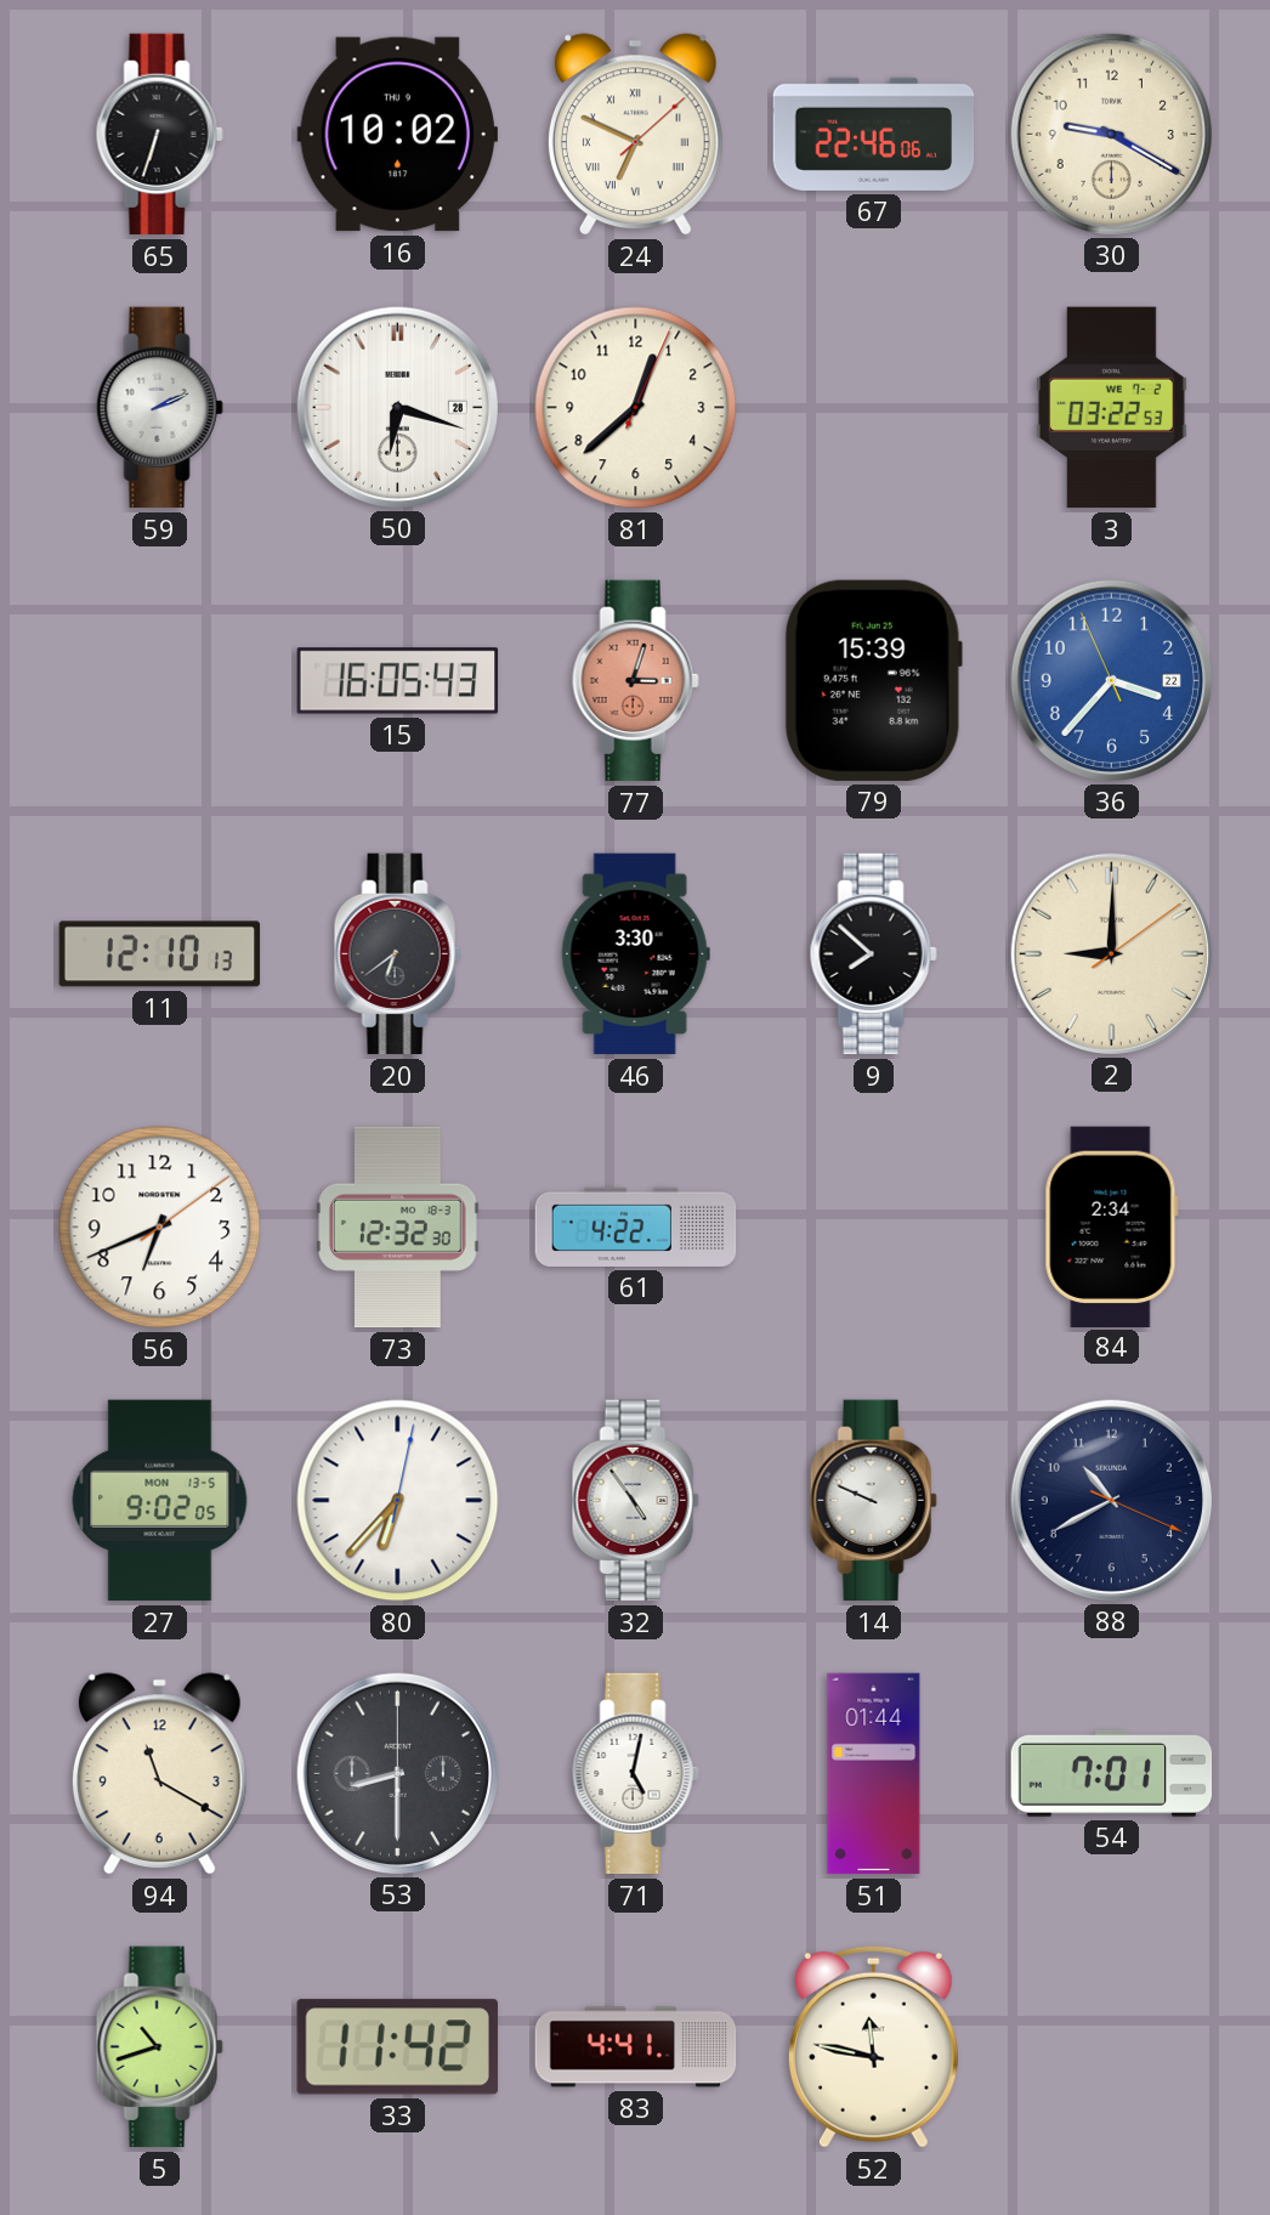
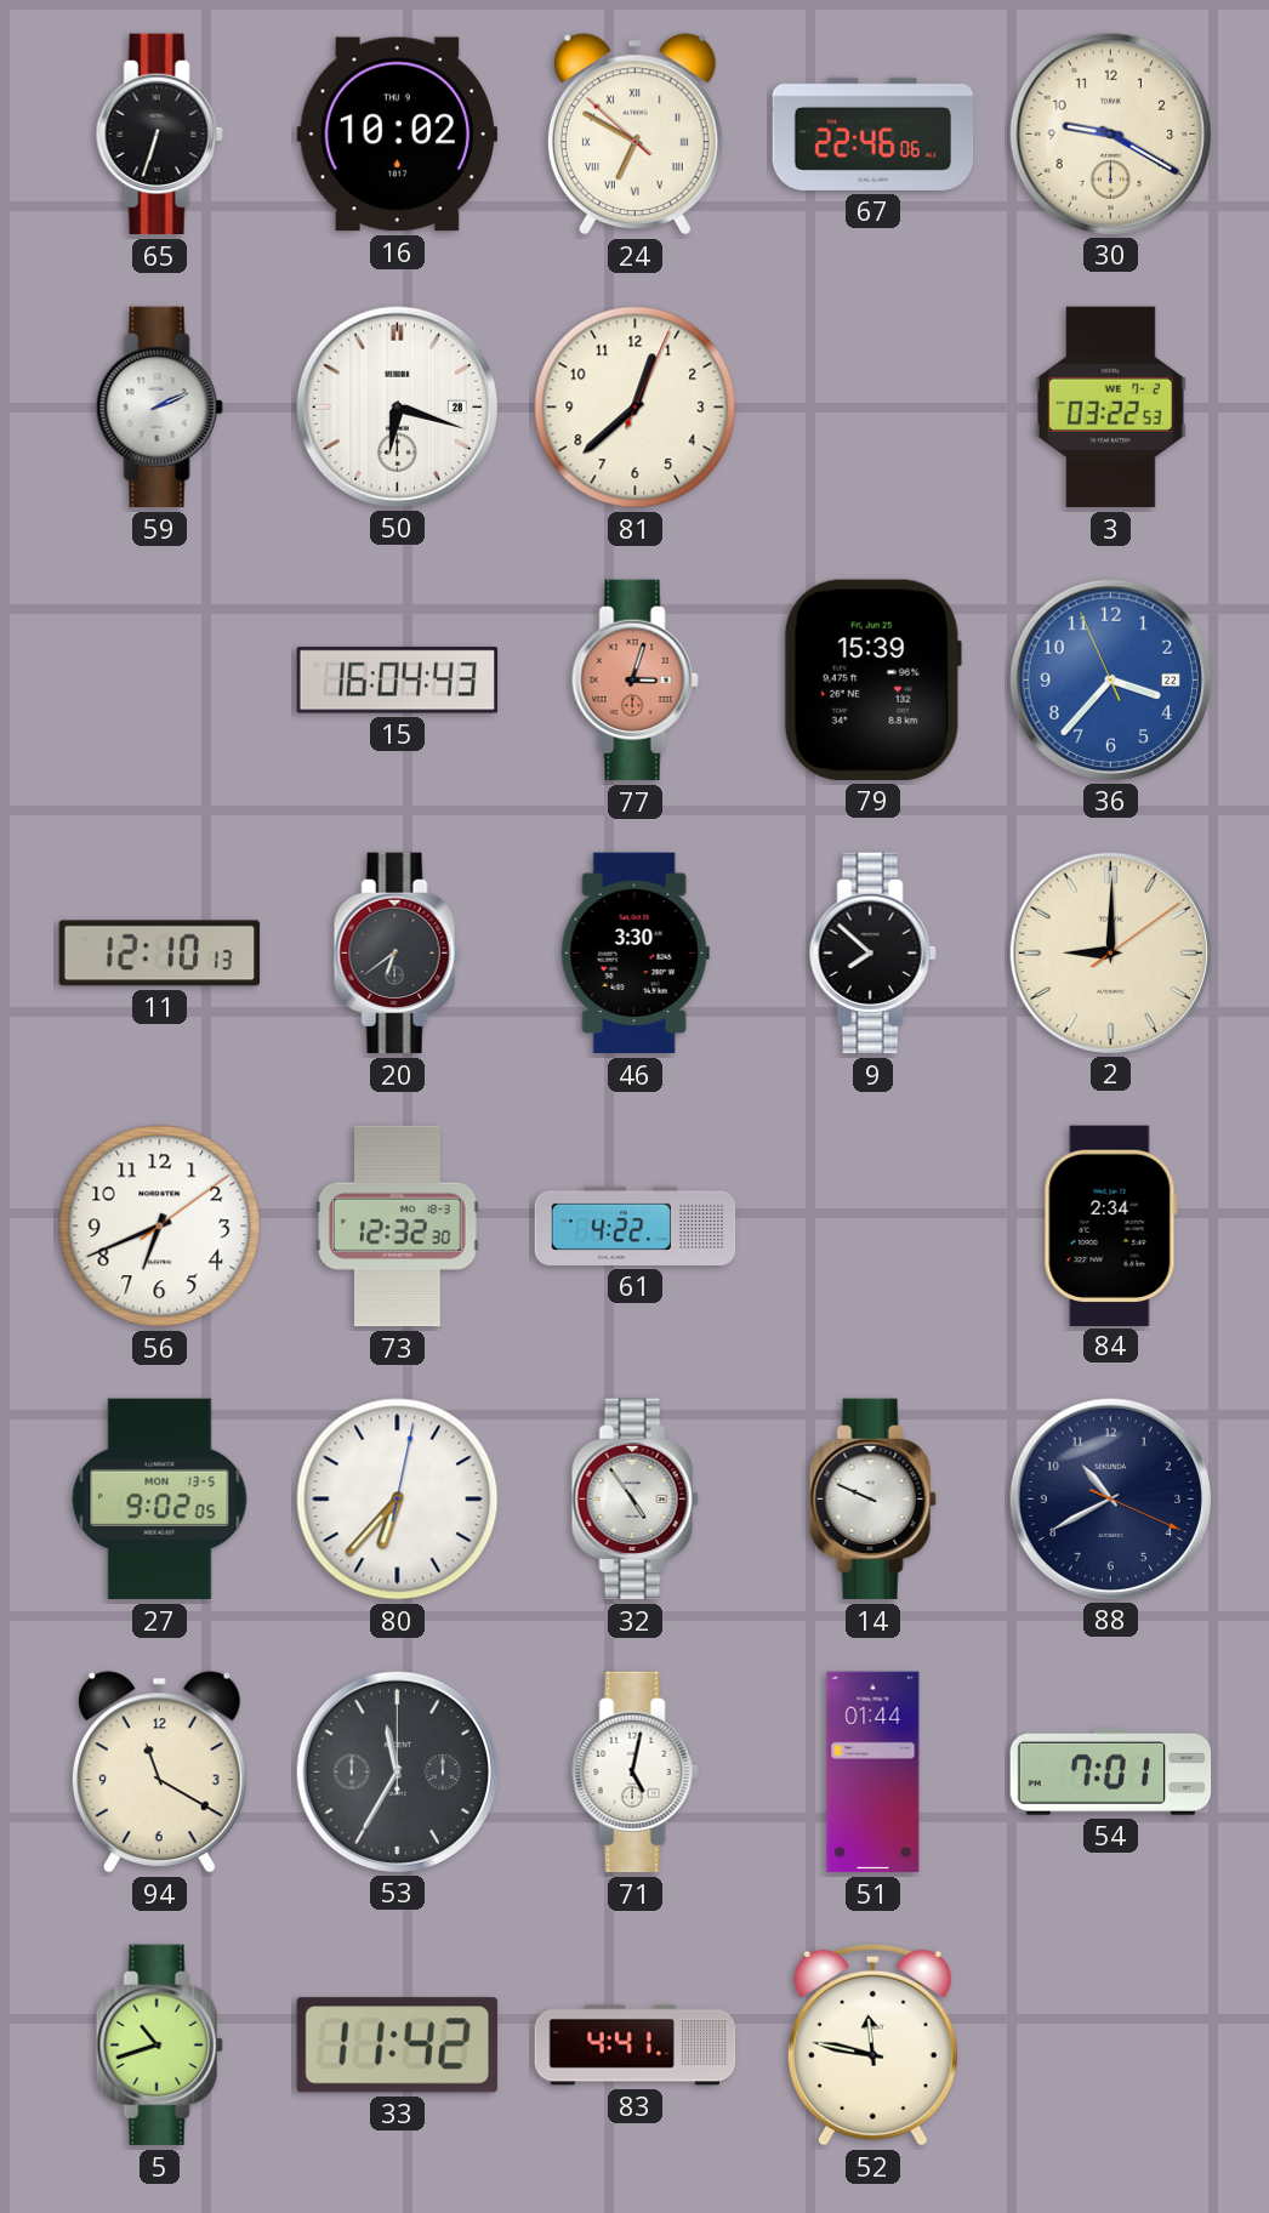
24: 6:49:08 -> 6:49:52
15: 16:05 -> 16:04
53: 8:30 -> 11:35
